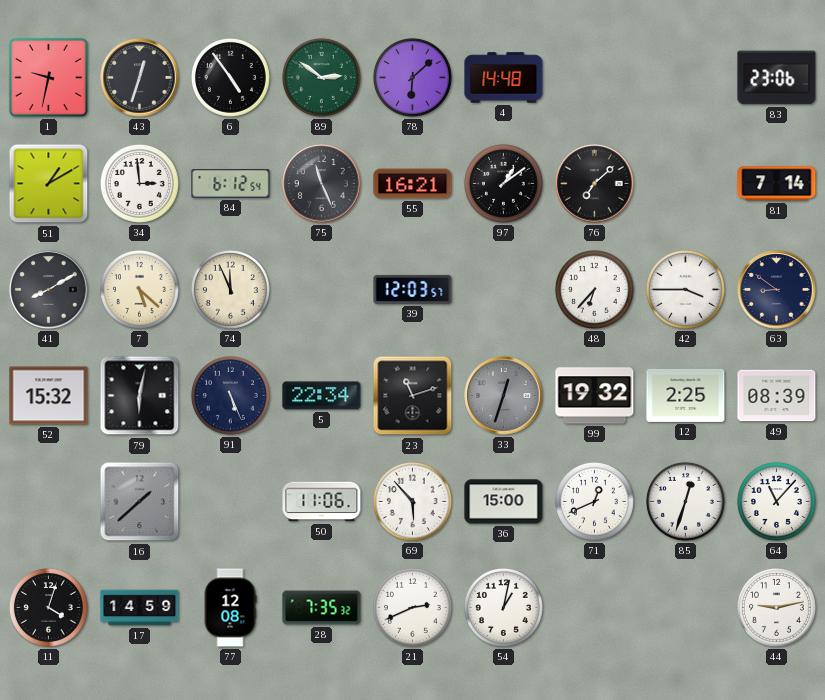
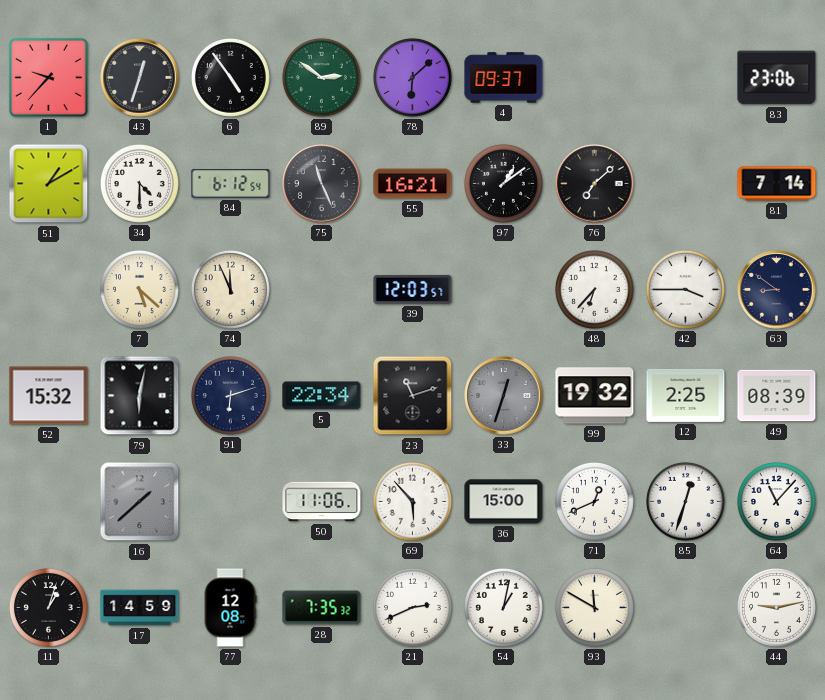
1: 9:32 -> 9:37
4: 14:48 -> 09:37
34: 2:59 -> 4:30
41: 8:10 -> none
91: 5:26 -> 6:12
11: 4:03 -> 1:03
93: none -> 11:50
